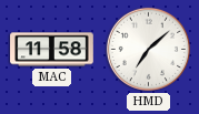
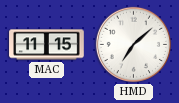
MAC: 11:58 -> 11:15
